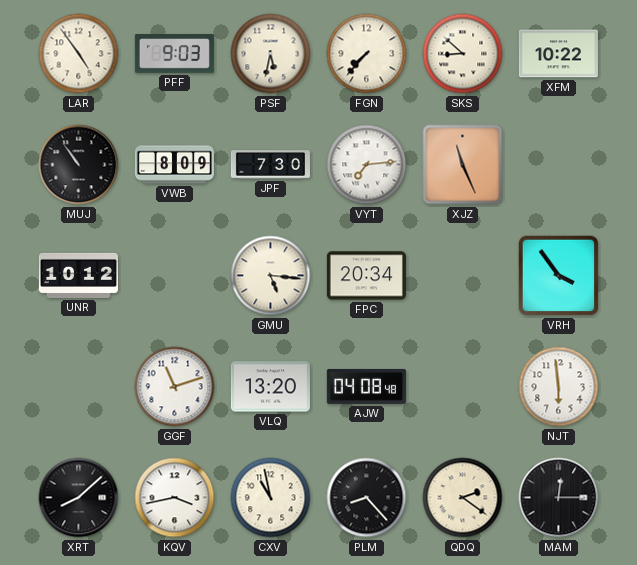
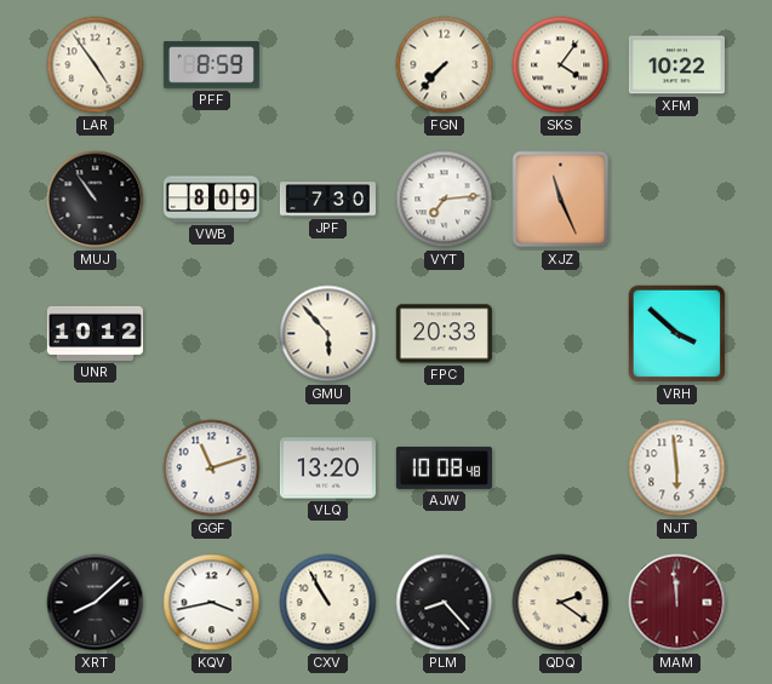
PFF: 9:03 -> 8:59
PSF: 5:32 -> none
SKS: 8:52 -> 4:06
GMU: 5:16 -> 5:53
FPC: 20:34 -> 20:33
VRH: 3:54 -> 3:52
AJW: 04:08 -> 10:08
CXV: 10:58 -> 10:55
MAM: 12:15 -> 11:59
MAM dial: black -> burgundy
